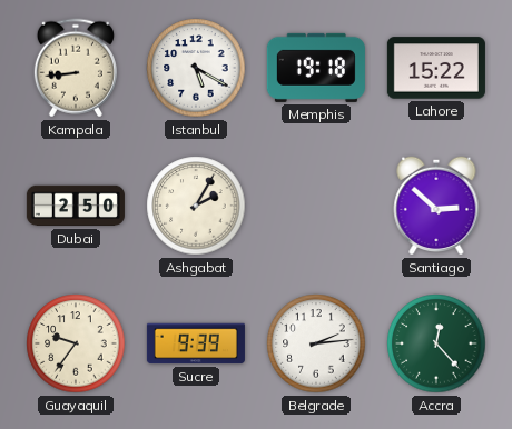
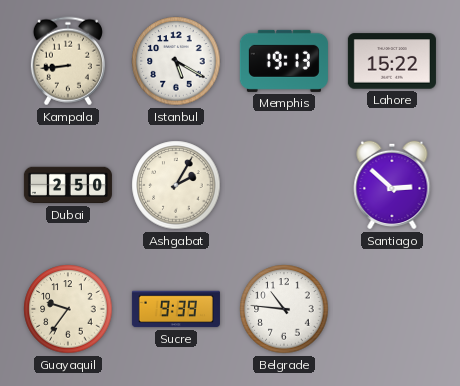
Memphis: 19:18 -> 19:13
Belgrade: 2:14 -> 10:46
Accra: 12:23 -> none
